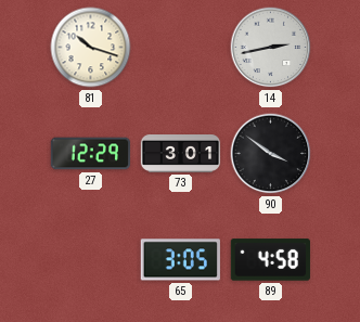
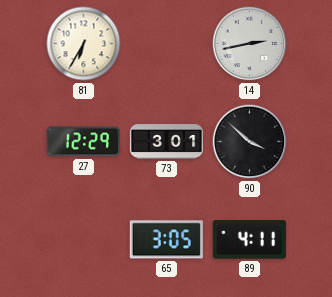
81: 10:18 -> 6:35
90: 3:51 -> 3:52
89: 4:58 -> 4:11
